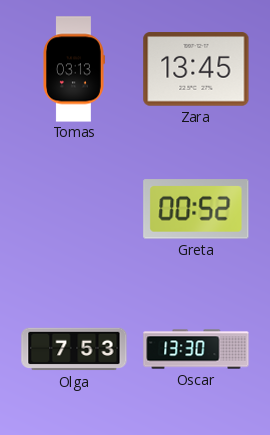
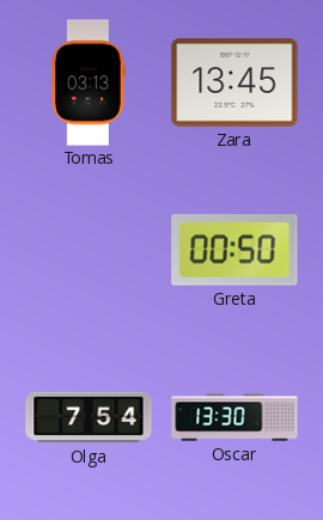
Greta: 00:52 -> 00:50
Olga: 7:53 -> 7:54
